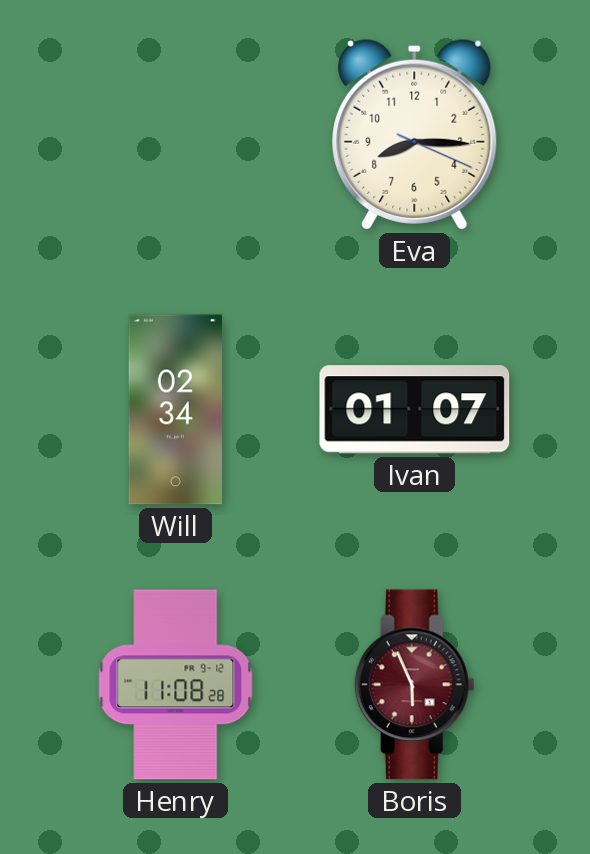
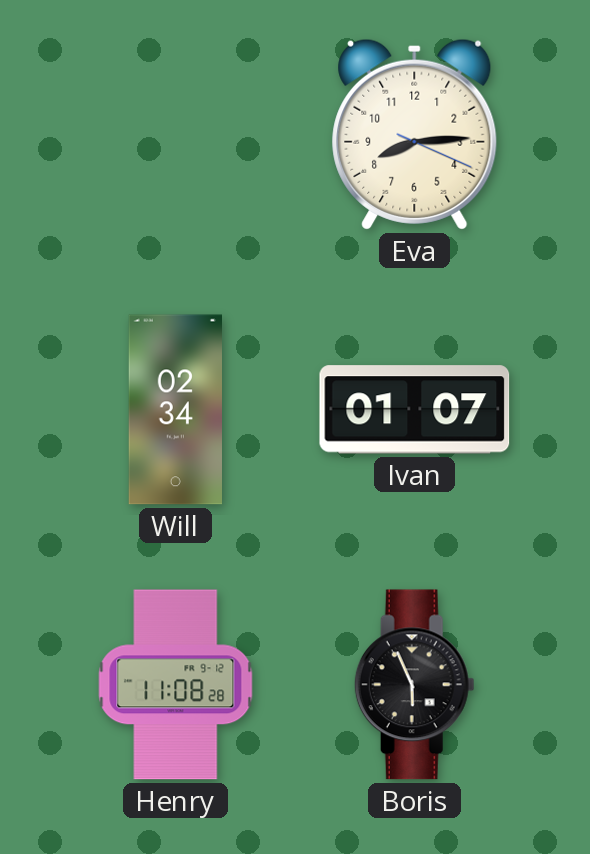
Eva: 8:15 -> 8:14
Boris dial: burgundy -> black
